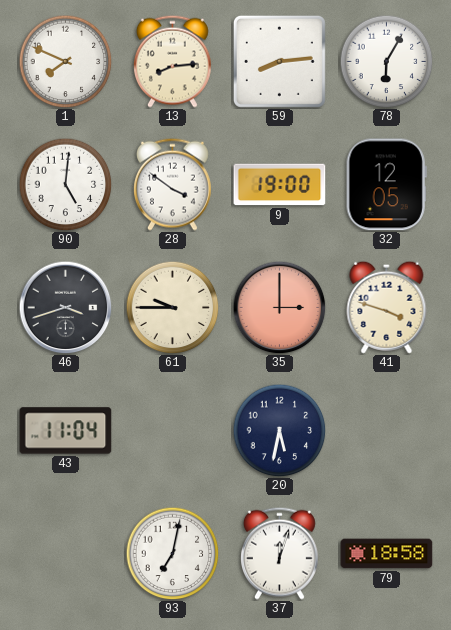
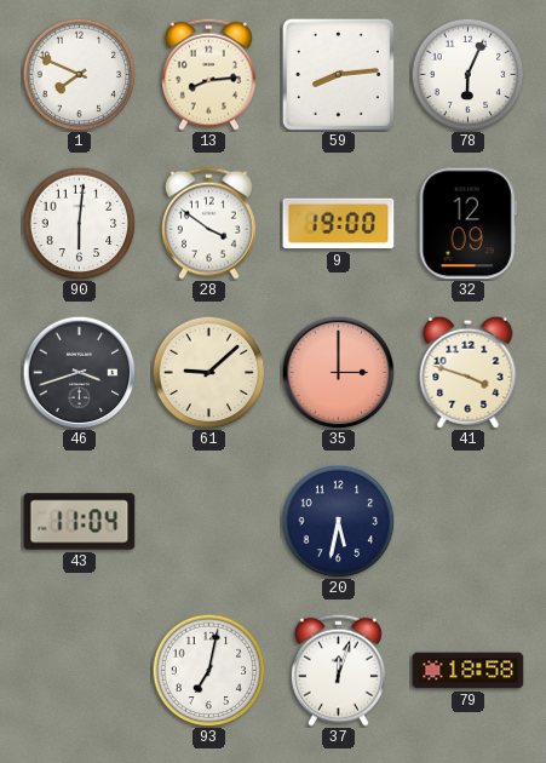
78: 6:05 -> 6:04
90: 5:01 -> 6:01
32: 12:05 -> 12:09
61: 9:45 -> 9:08
